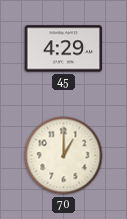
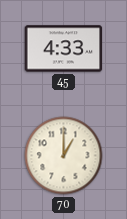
45: 4:29 -> 4:33
